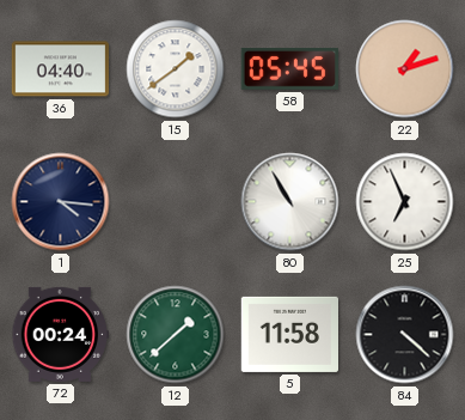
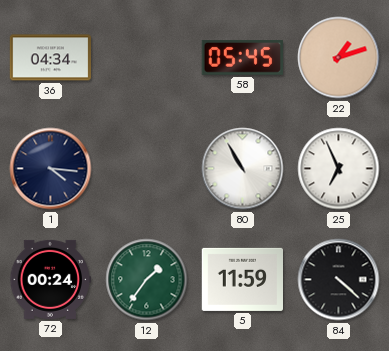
36: 04:40 -> 04:34
15: 1:39 -> none
12: 1:38 -> 1:36
5: 11:58 -> 11:59
